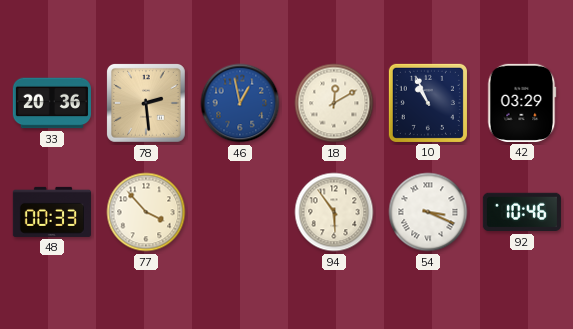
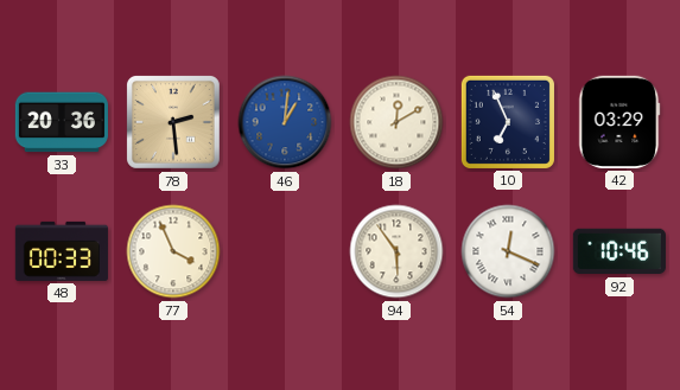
46: 12:58 -> 1:01
10: 10:56 -> 6:56
77: 3:53 -> 3:56
54: 3:19 -> 12:19
